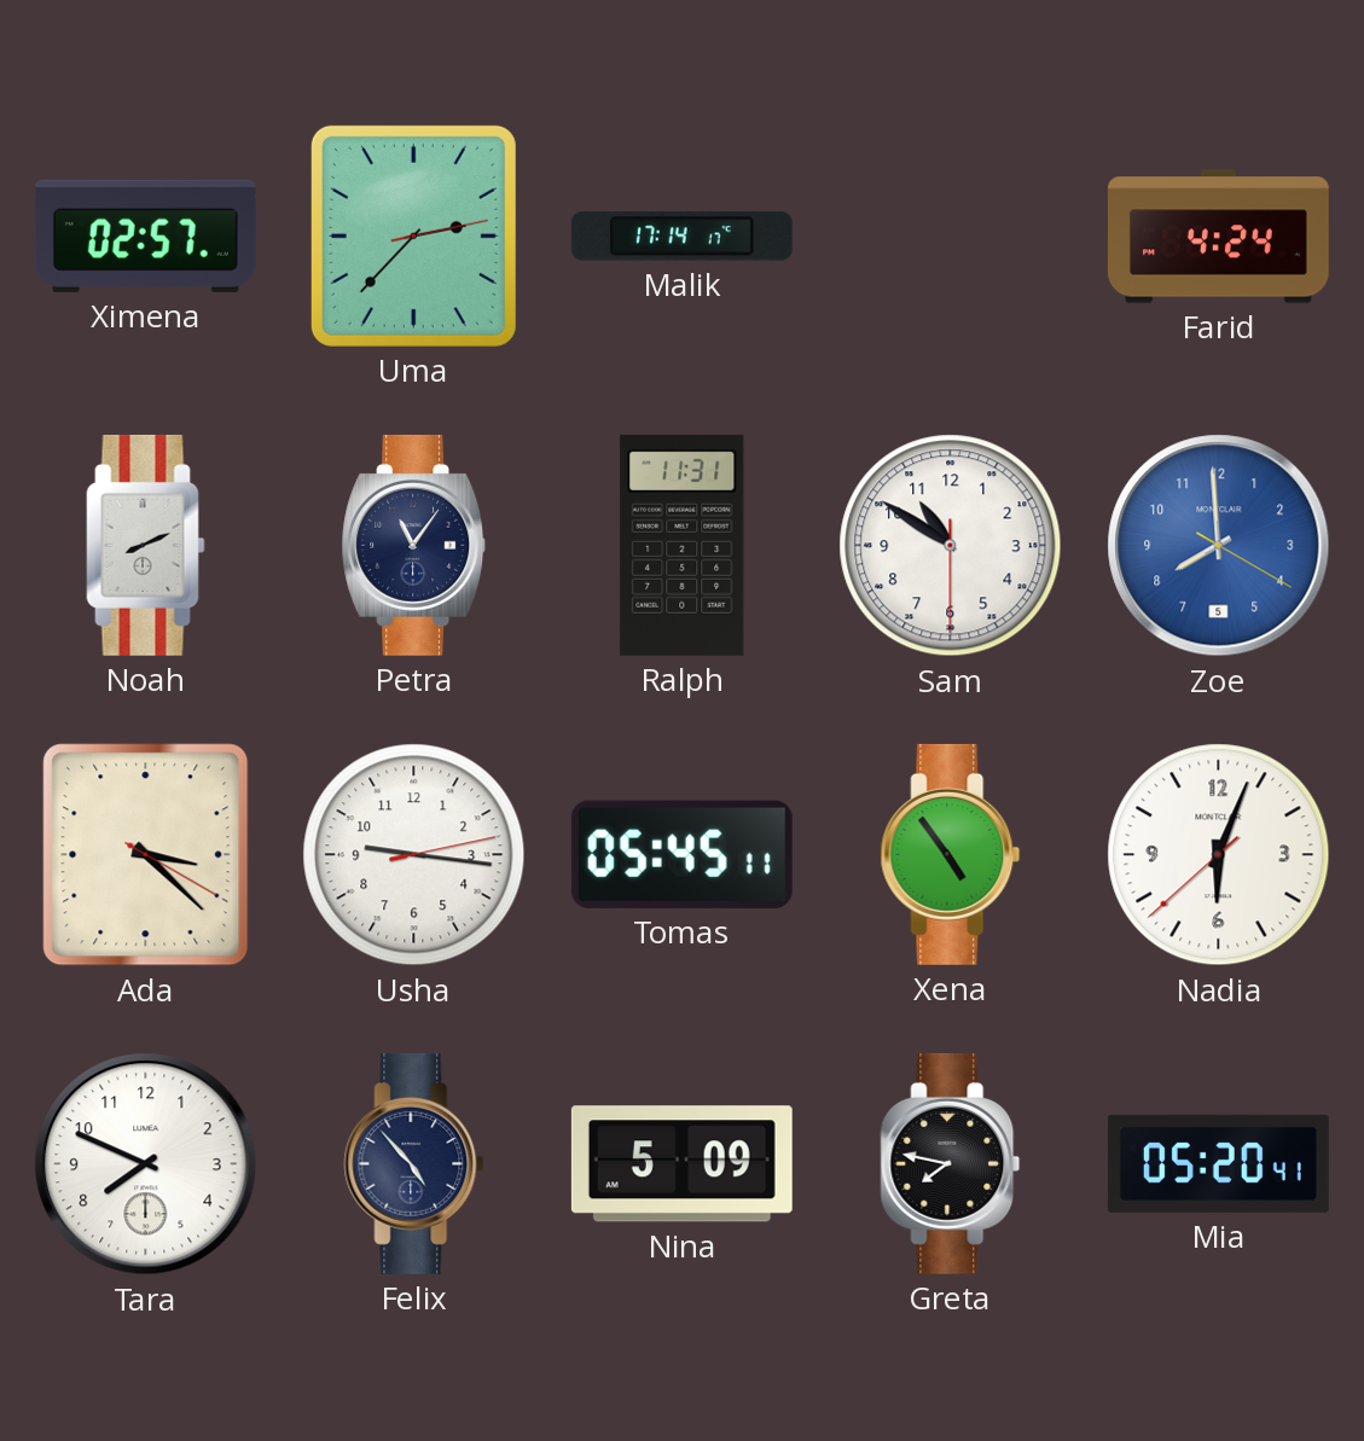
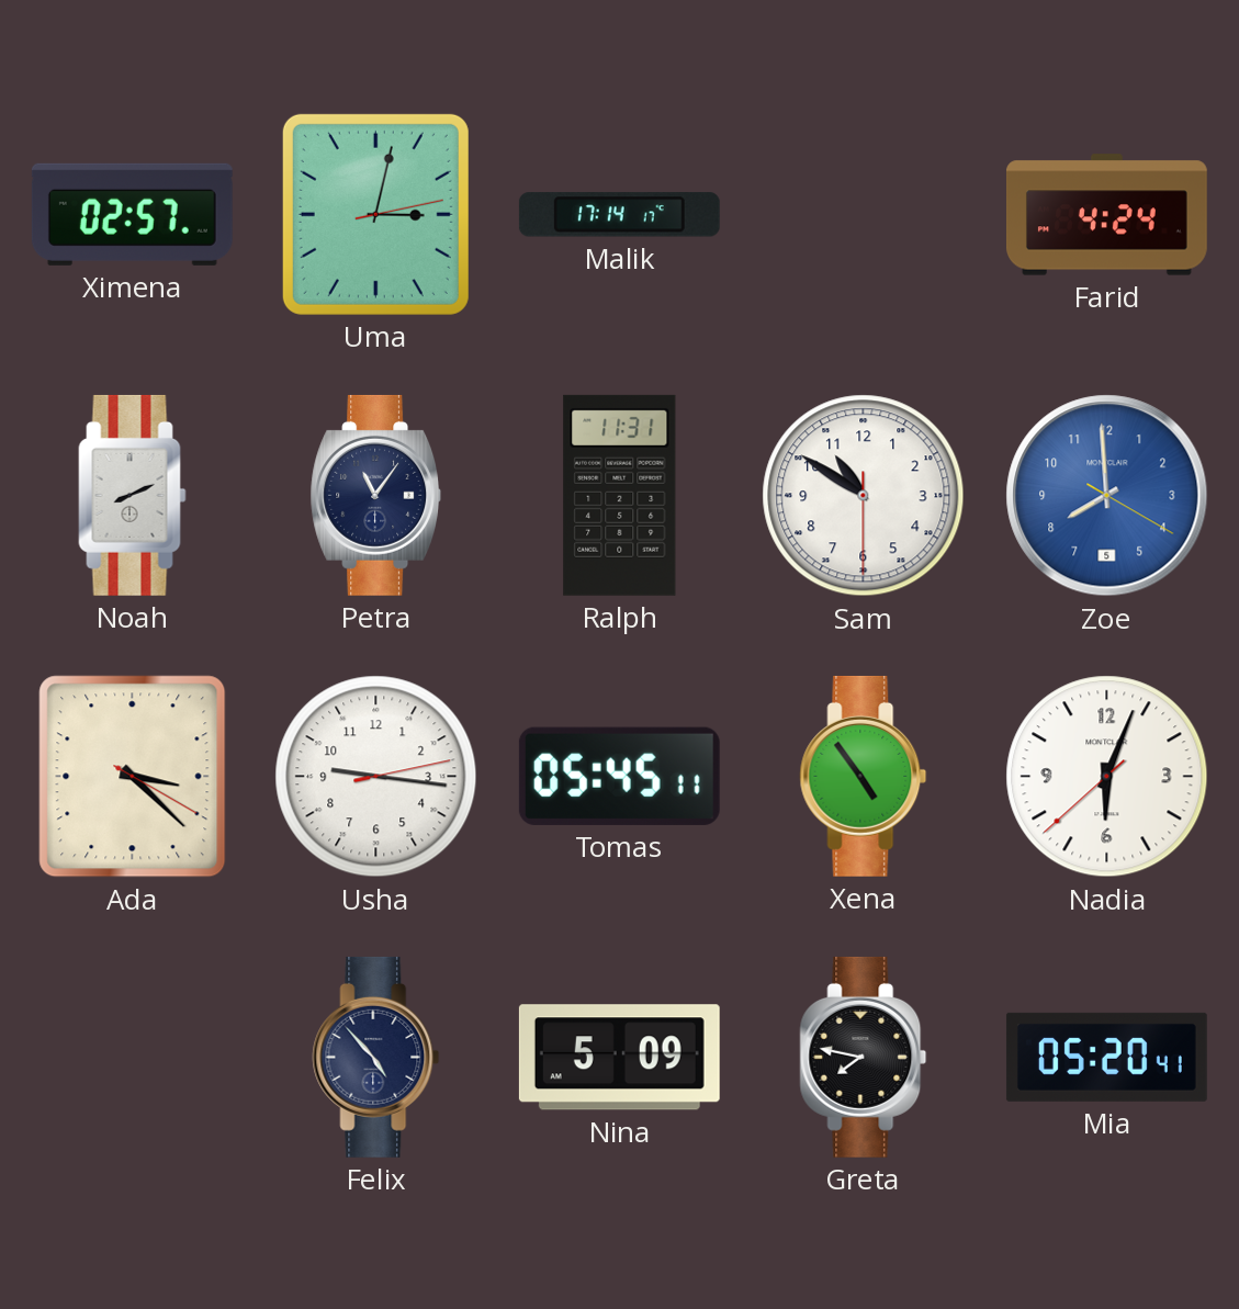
Uma: 2:37 -> 3:02
Tara: 7:49 -> none
